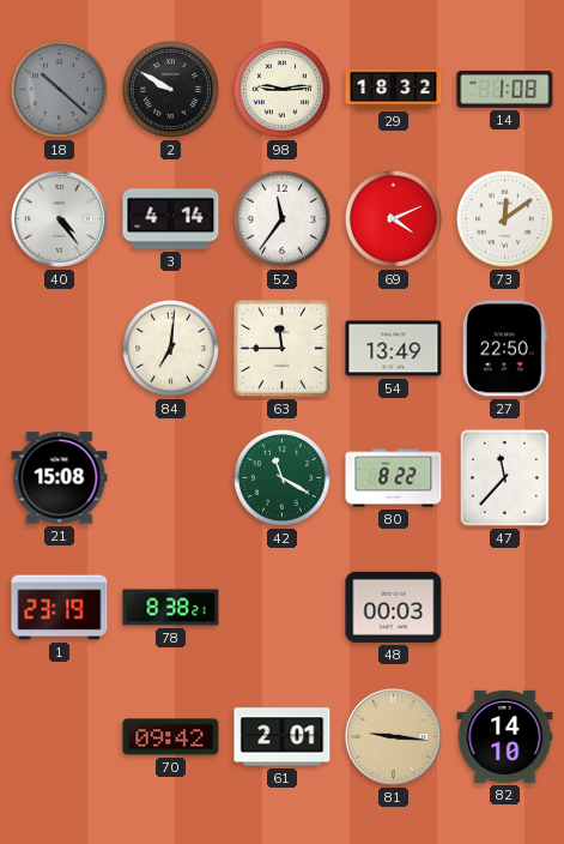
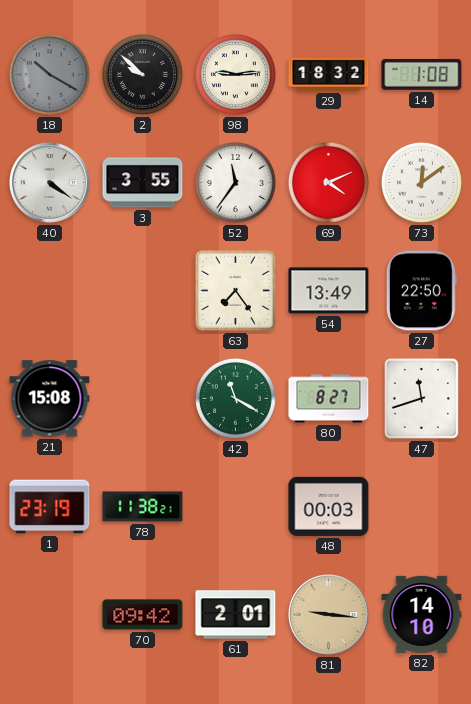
18: 10:22 -> 10:20
2: 9:50 -> 9:52
40: 4:24 -> 4:21
3: 4:14 -> 3:55
84: 7:01 -> none
63: 11:45 -> 7:24
80: 8:22 -> 8:27
47: 11:37 -> 11:42
78: 8:38 -> 11:38
